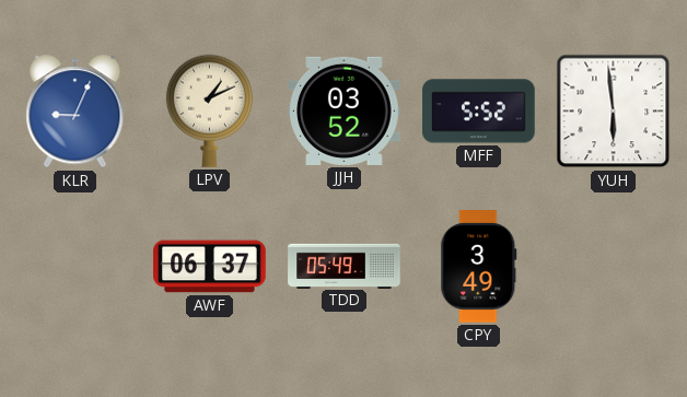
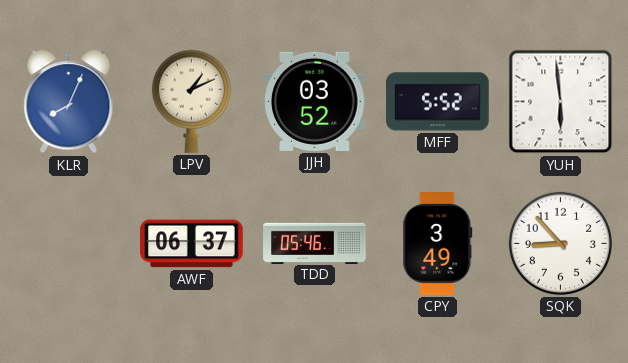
KLR: 9:04 -> 8:04
TDD: 05:49 -> 05:46
SQK: none -> 8:53
